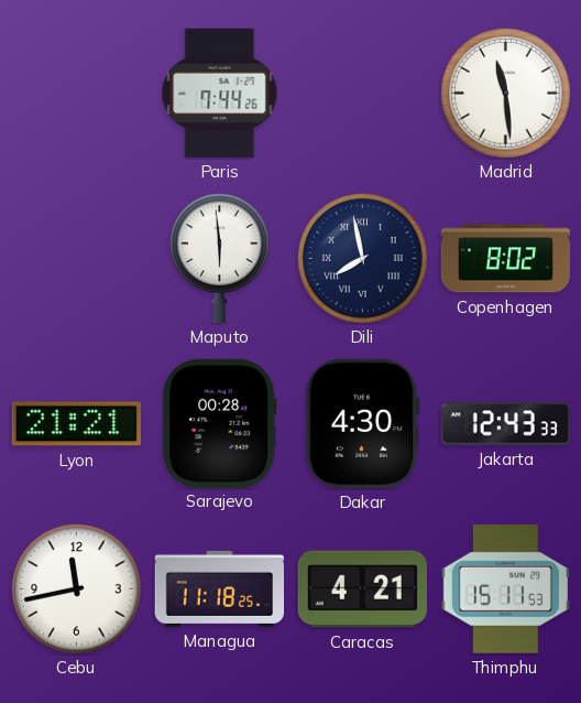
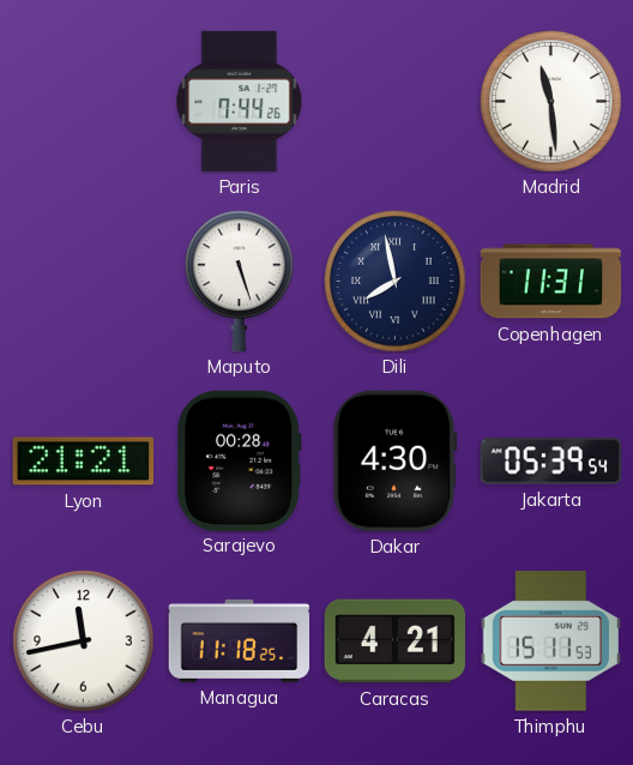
Maputo: 5:59 -> 5:27
Copenhagen: 8:02 -> 11:31
Jakarta: 12:43 -> 05:39
